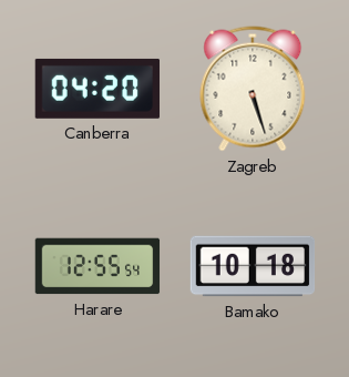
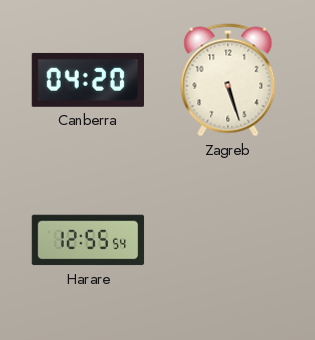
Bamako: 10:18 -> none
